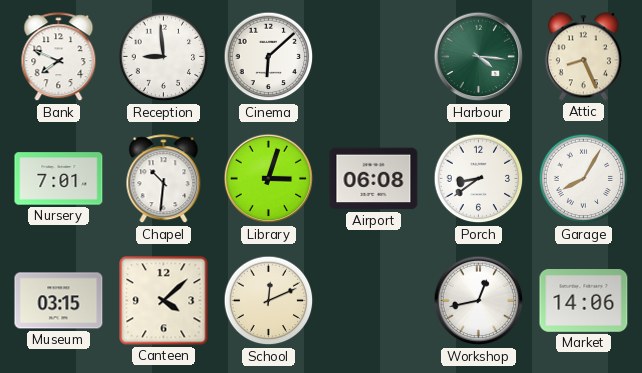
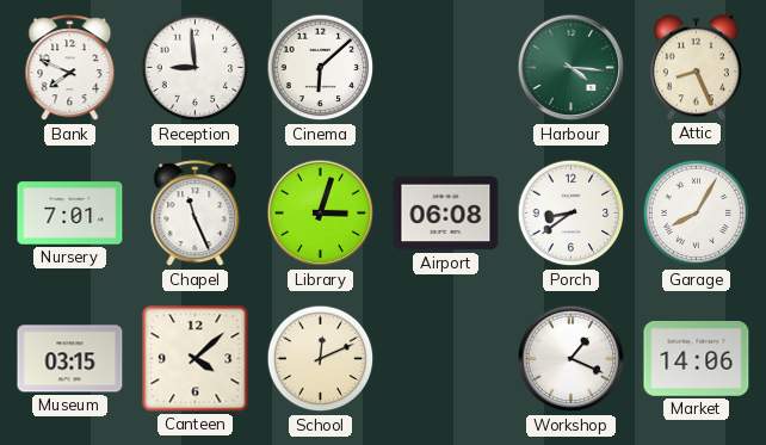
Chapel: 10:31 -> 11:26
Workshop: 12:43 -> 1:19
